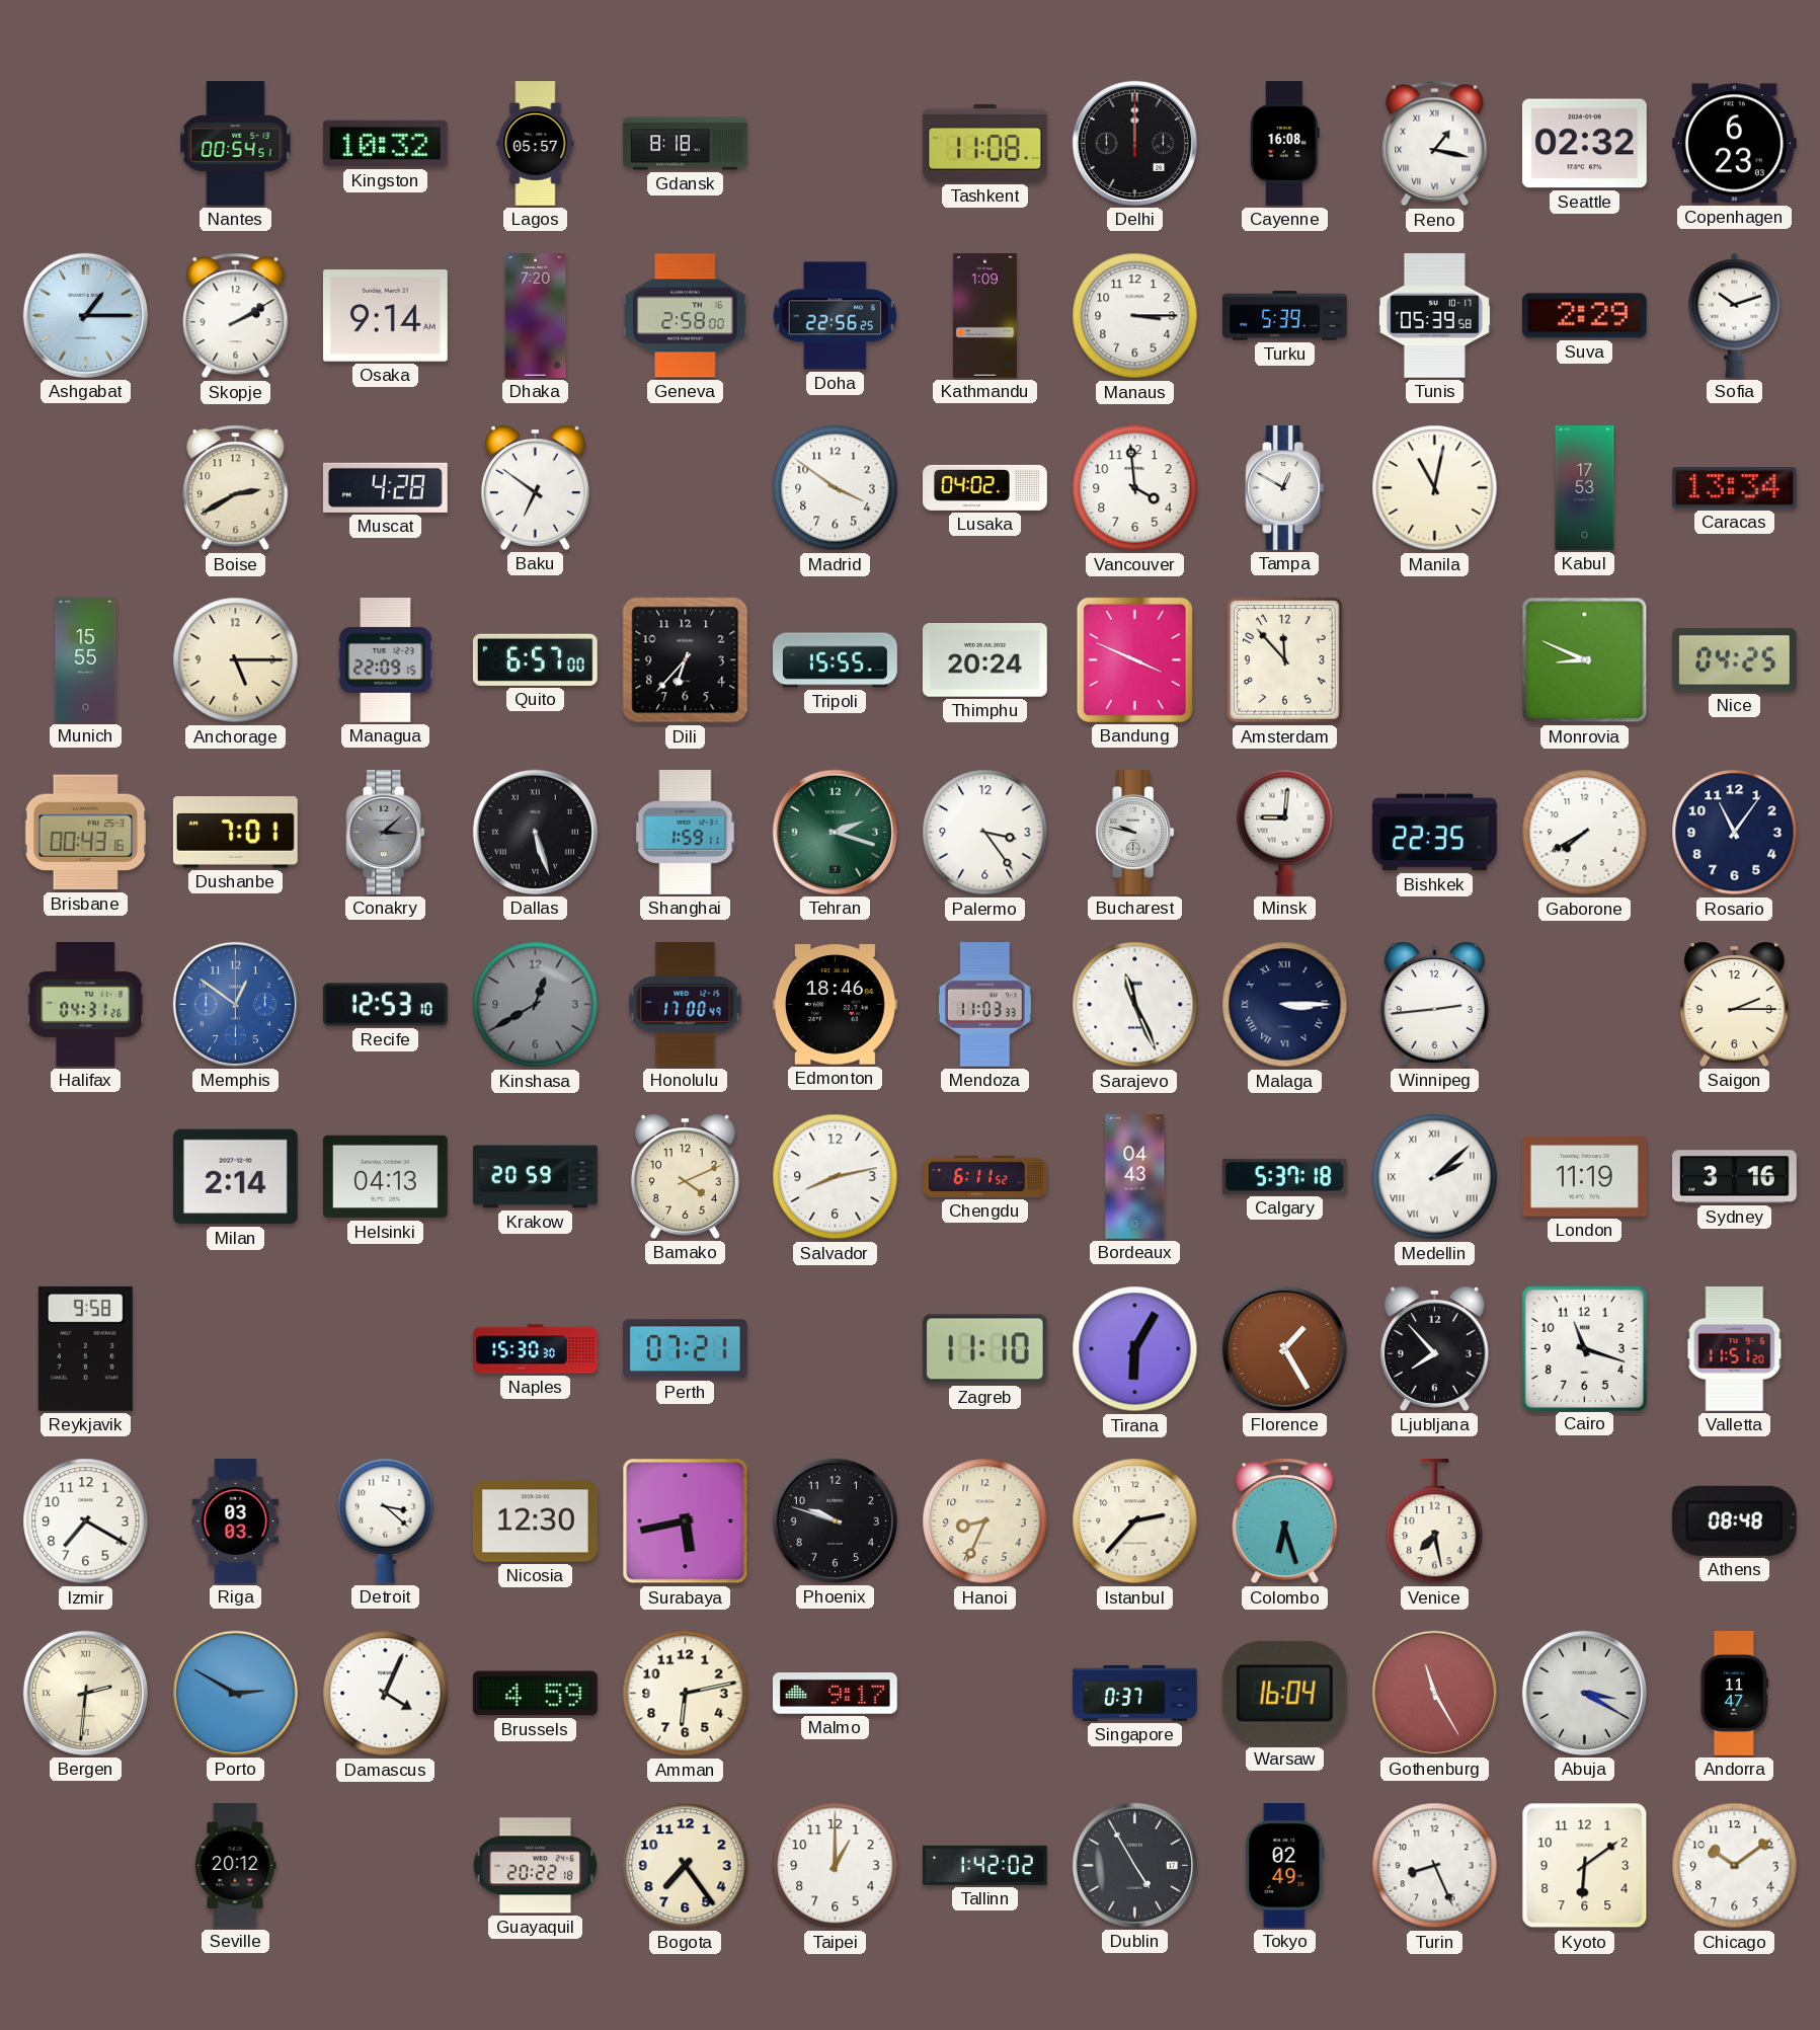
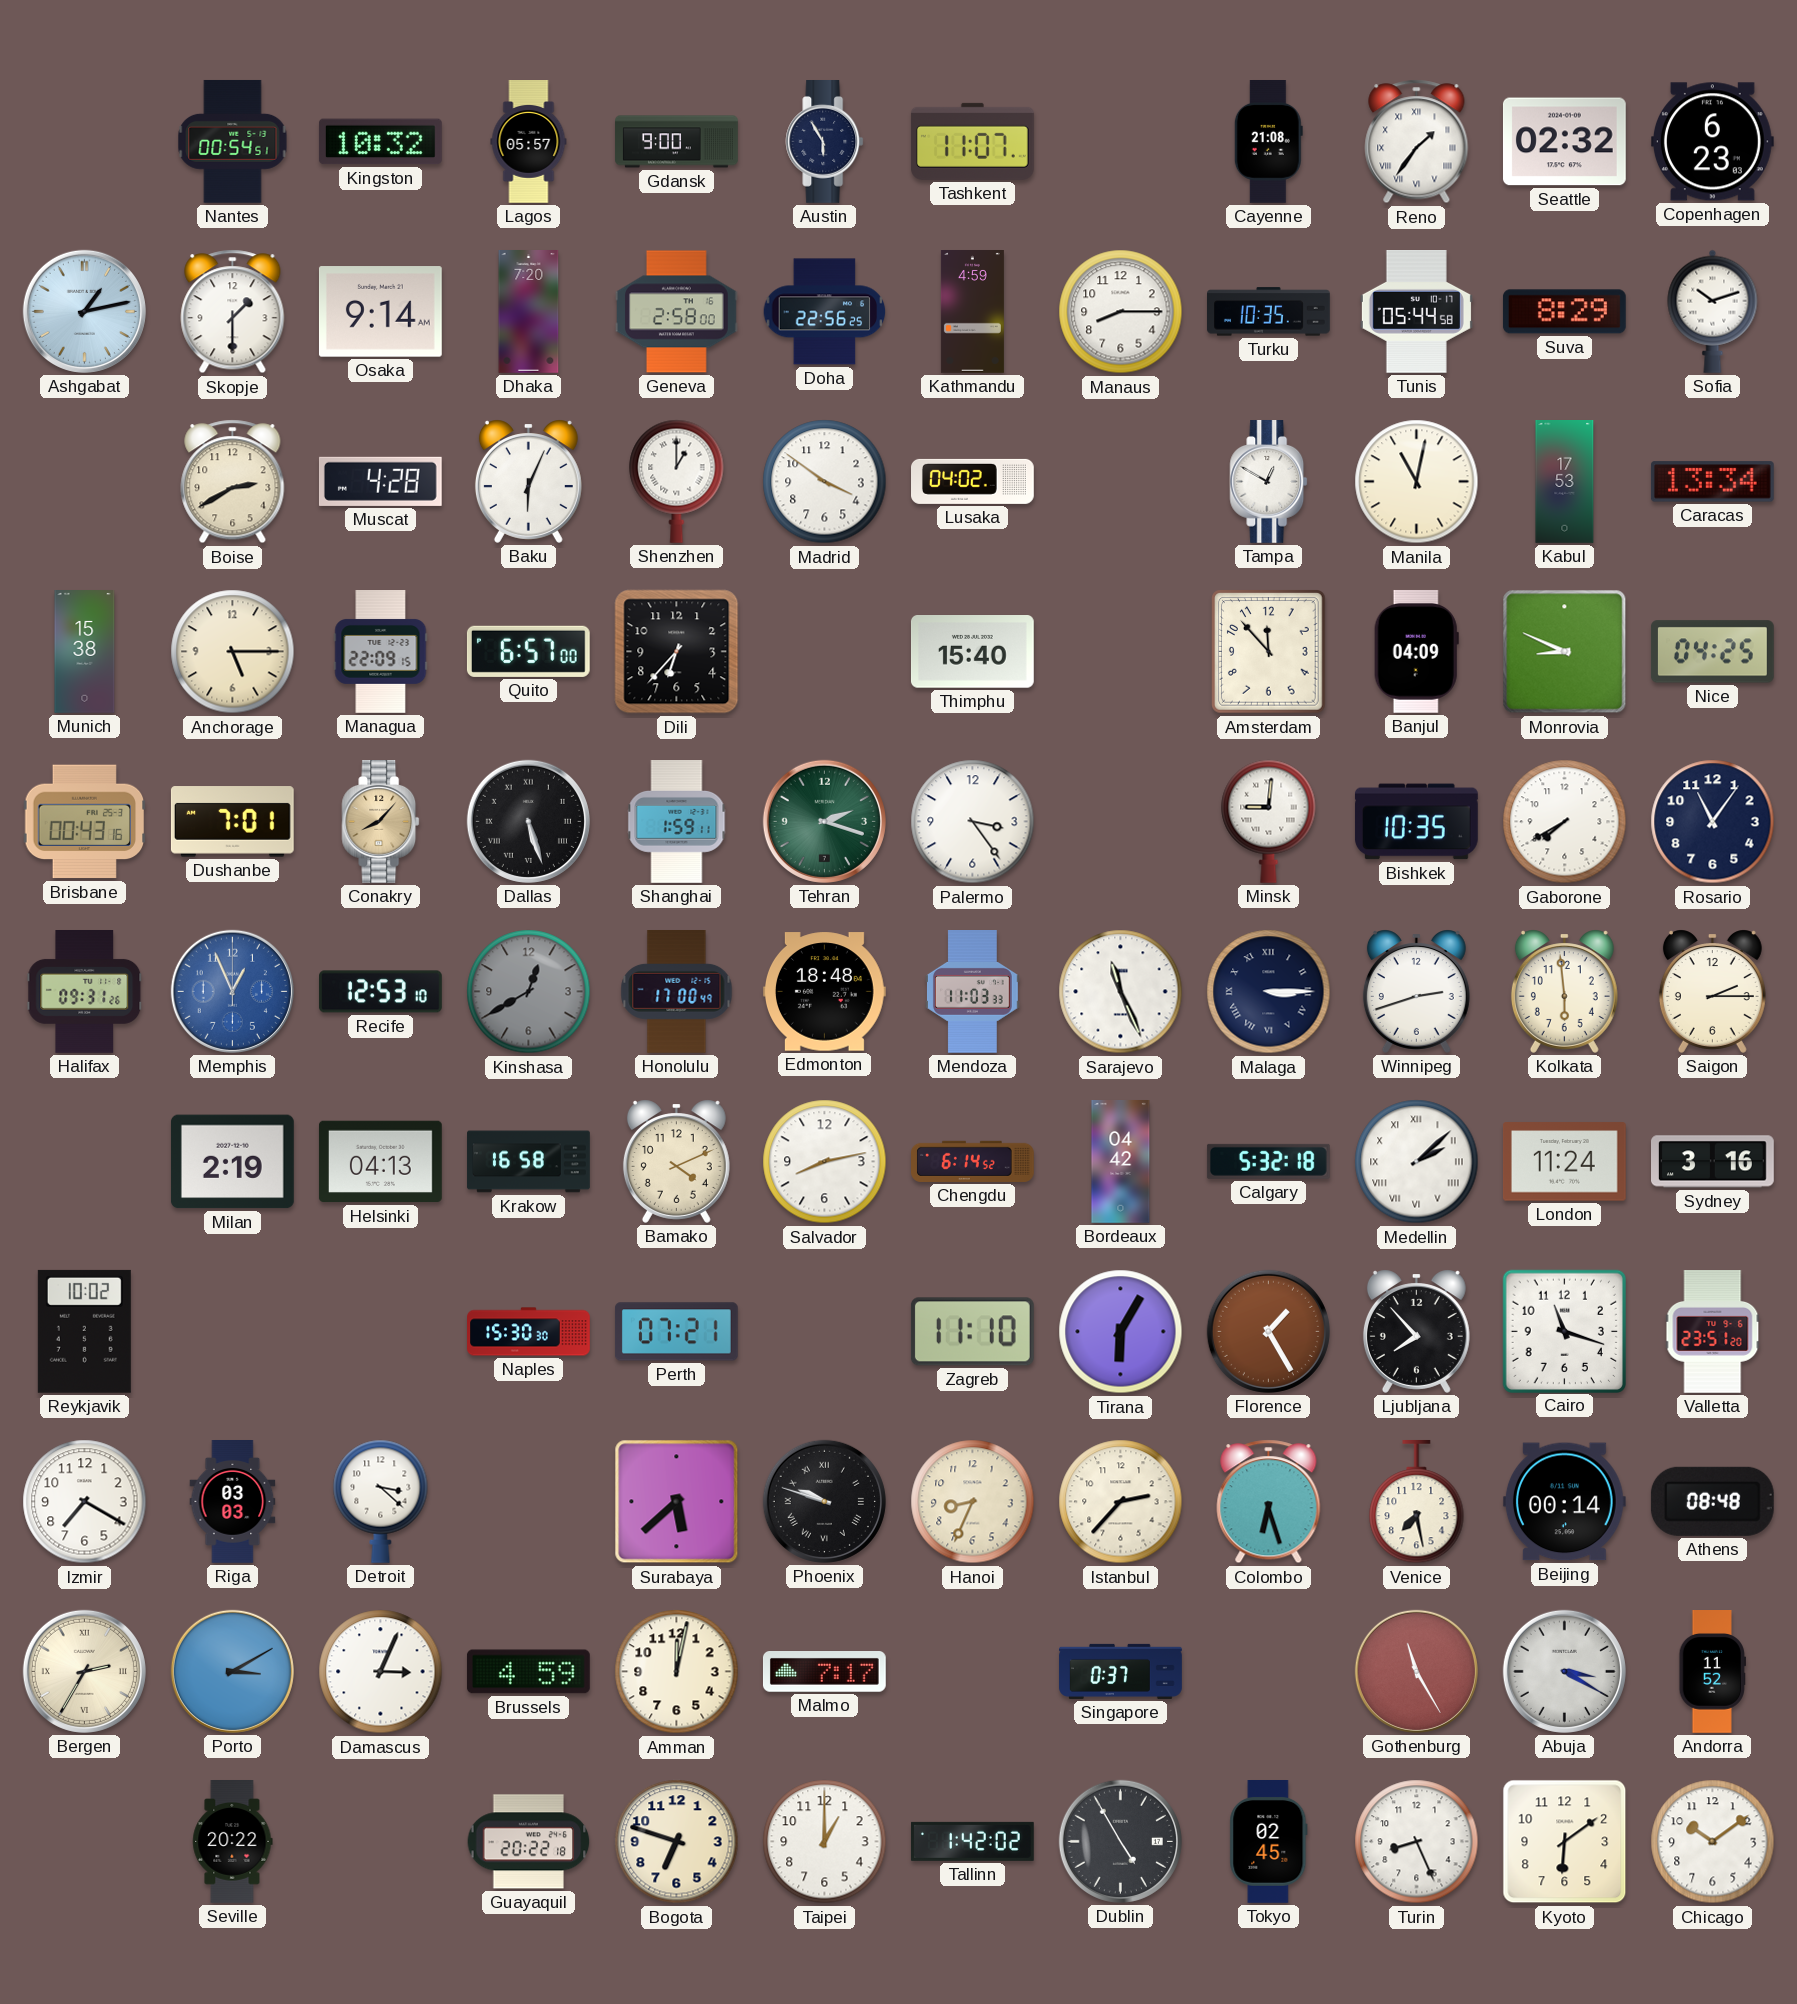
Gdansk: 8:18 -> 9:00
Austin: none -> 5:55
Tashkent: 11:08 -> 11:07
Delhi: 12:00 -> none
Cayenne: 16:08 -> 21:08
Reno: 1:17 -> 1:36
Ashgabat: 1:15 -> 1:13
Skopje: 2:10 -> 1:30
Kathmandu: 1:09 -> 4:59
Manaus: 3:15 -> 8:15
Turku: 5:39 -> 10:35
Tunis: 05:39 -> 05:44
Suva: 2:29 -> 8:29
Baku: 6:51 -> 6:04
Shenzhen: none -> 1:00
Vancouver: 3:59 -> none
Munich: 15:55 -> 15:38
Tripoli: 15:55 -> none
Thimphu: 20:24 -> 15:40
Bandung: 3:49 -> none
Banjul: none -> 04:09
Conakry: 3:08 -> 8:07
Conakry dial: grey -> champagne
Bucharest: 9:47 -> none
Bishkek: 22:35 -> 10:35
Halifax: 04:31 -> 09:31
Memphis: 12:51 -> 12:56
Edmonton: 18:46 -> 18:48
Winnipeg: 2:44 -> 2:42
Kolkata: none -> 5:59
Milan: 2:14 -> 2:19
Krakow: 20:59 -> 16:58
Chengdu: 6:11 -> 6:14
Bordeaux: 04:43 -> 04:42
Calgary: 5:37 -> 5:32
London: 11:19 -> 11:24
Reykjavik: 9:58 -> 10:02
Valletta: 11:51 -> 23:51
Nicosia: 12:30 -> none
Surabaya: 5:43 -> 5:38
Phoenix numerals: Arabic -> Roman
Beijing: none -> 00:14
Bergen: 2:31 -> 2:35
Porto: 2:50 -> 3:10
Damascus: 4:04 -> 3:04
Amman: 6:13 -> 12:02
Malmo: 9:17 -> 7:17
Warsaw: 16:04 -> none
Andorra: 11:47 -> 11:52
Seville: 20:12 -> 20:22
Bogota: 7:24 -> 6:48
Tokyo: 02:49 -> 02:45
